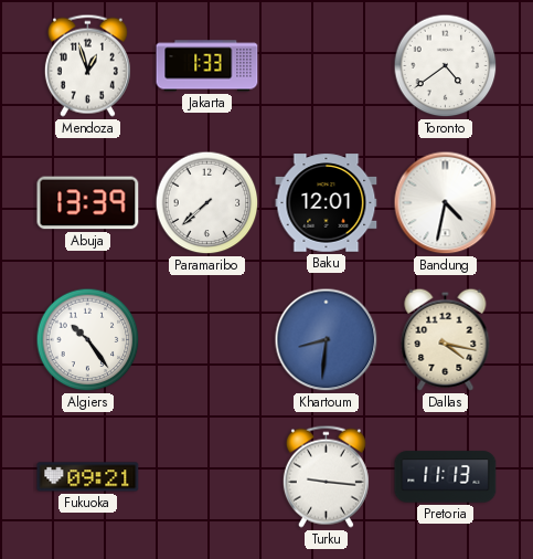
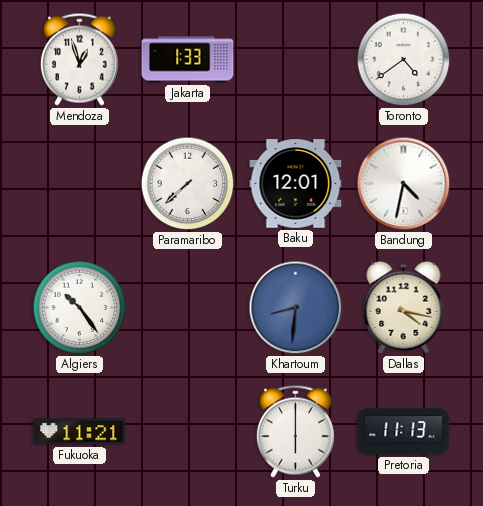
Abuja: 13:39 -> none
Fukuoka: 09:21 -> 11:21
Turku: 9:16 -> 6:00
